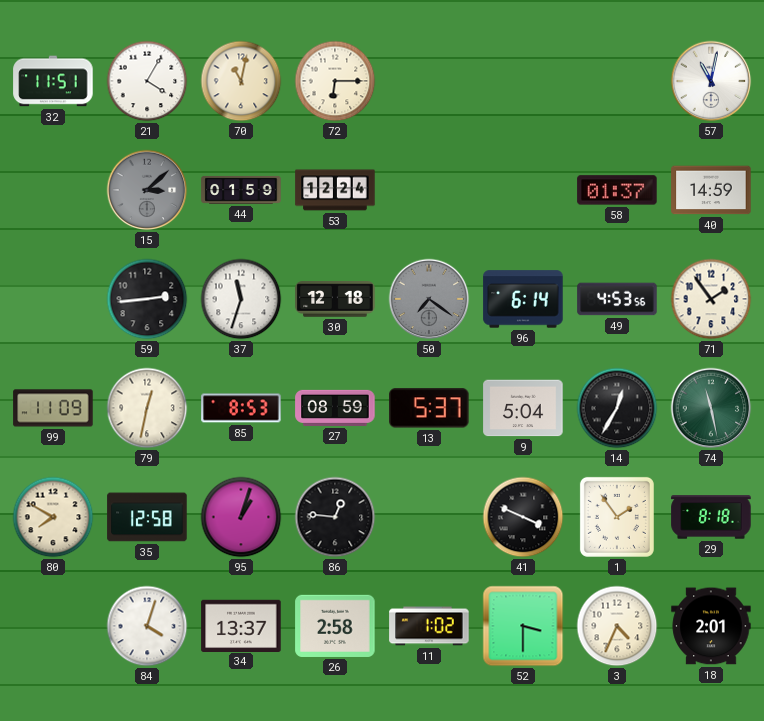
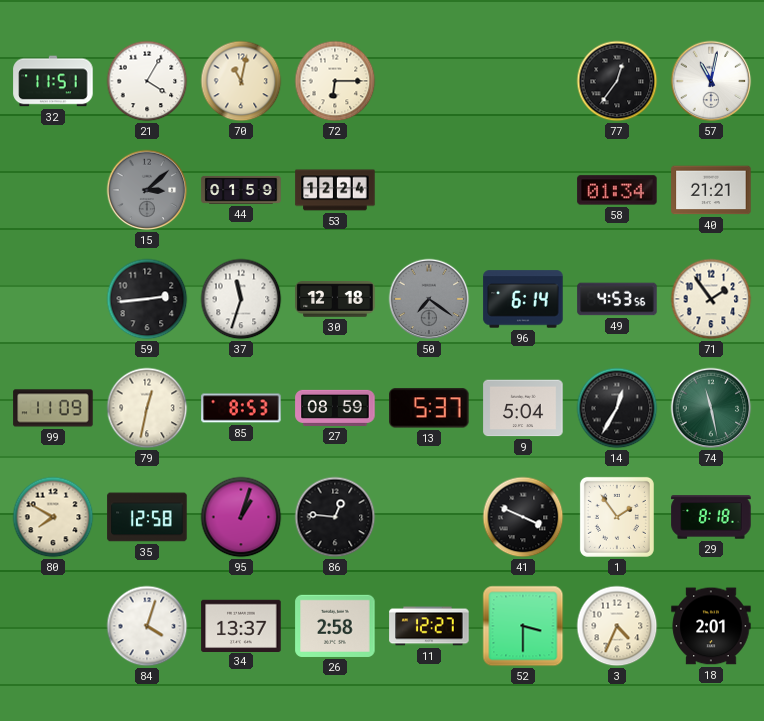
77: none -> 12:36
58: 01:37 -> 01:34
40: 14:59 -> 21:21
11: 1:02 -> 12:27
